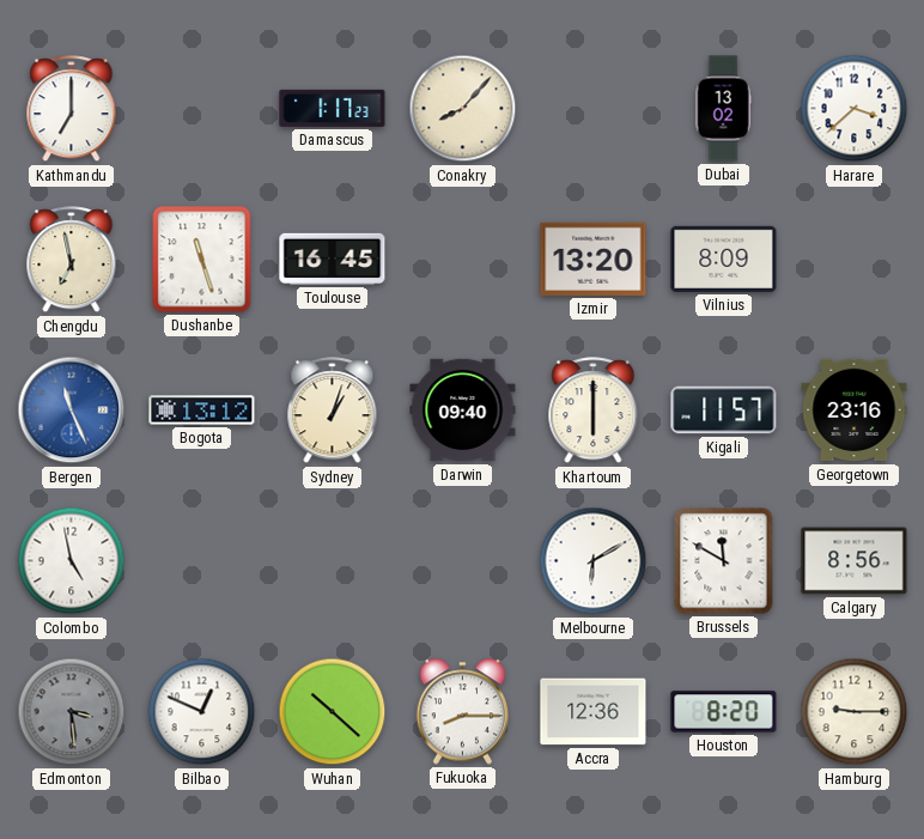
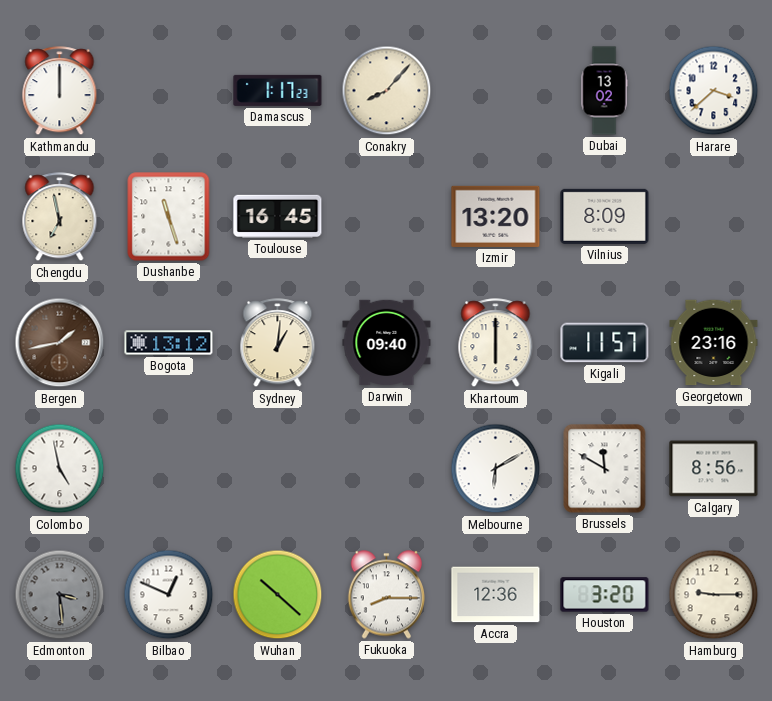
Kathmandu: 7:00 -> 12:00
Bergen: 11:26 -> 1:43
Bergen dial: blue -> brown
Sydney: 1:03 -> 1:01
Houston: 8:20 -> 3:20
